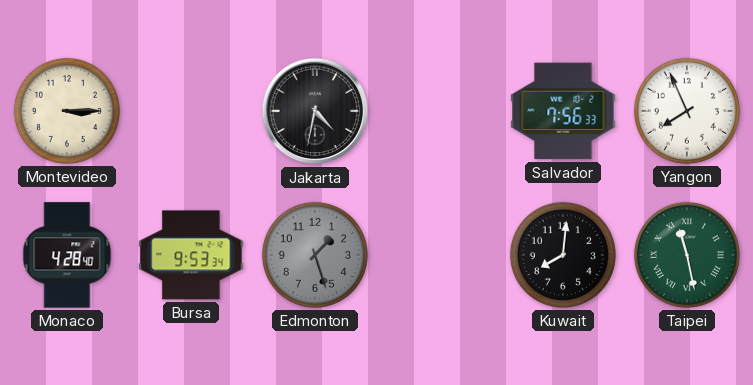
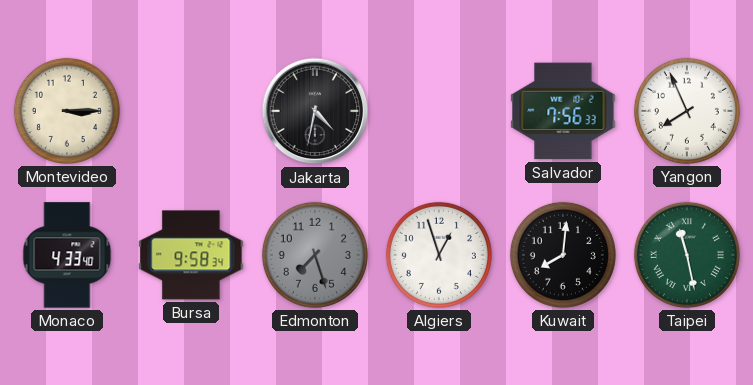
Monaco: 4:28 -> 4:33
Bursa: 9:53 -> 9:58
Edmonton: 1:27 -> 7:27
Algiers: none -> 12:57
